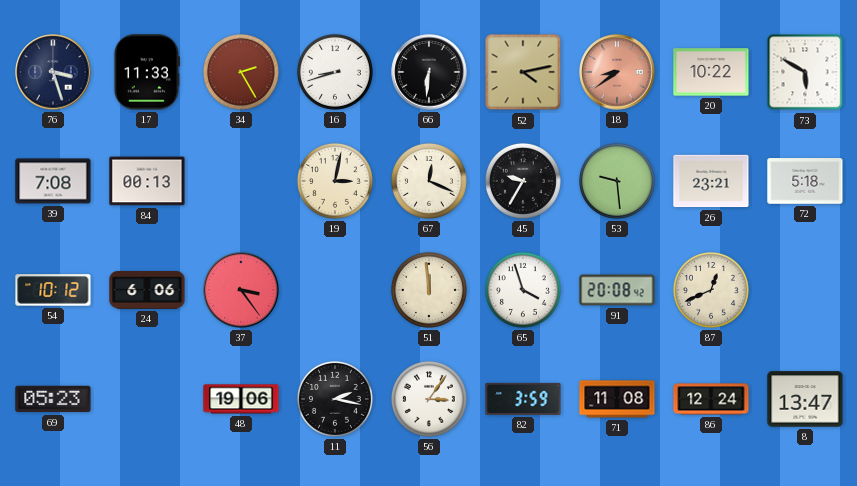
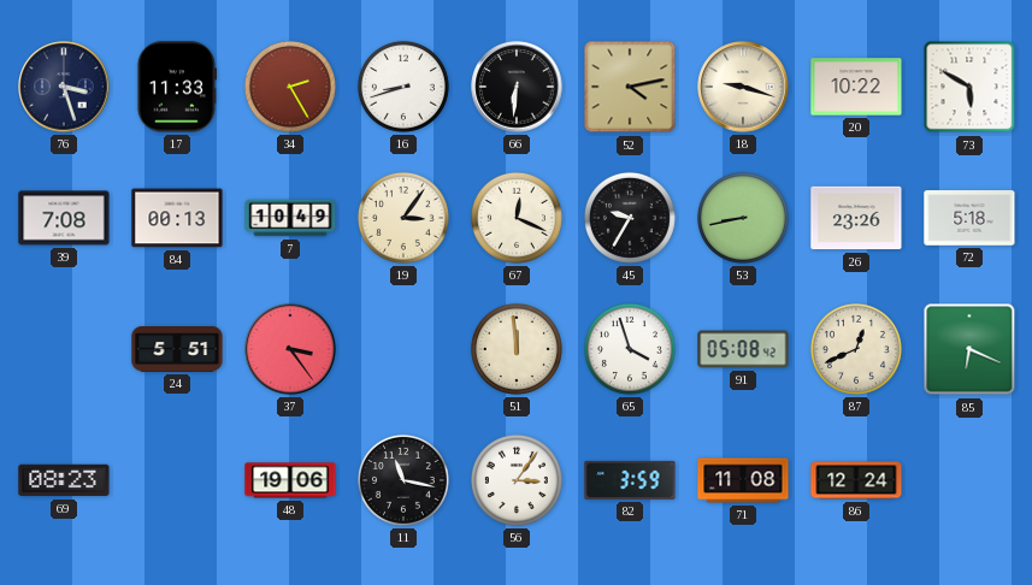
18: 8:39 -> 9:18
18 dial: salmon -> cream
7: none -> 10:49
19: 3:02 -> 3:06
53: 9:29 -> 8:43
26: 23:21 -> 23:26
54: 10:12 -> none
24: 6:06 -> 5:51
91: 20:08 -> 05:08
85: none -> 6:19
69: 05:23 -> 08:23
11: 2:17 -> 11:17
8: 13:47 -> none
